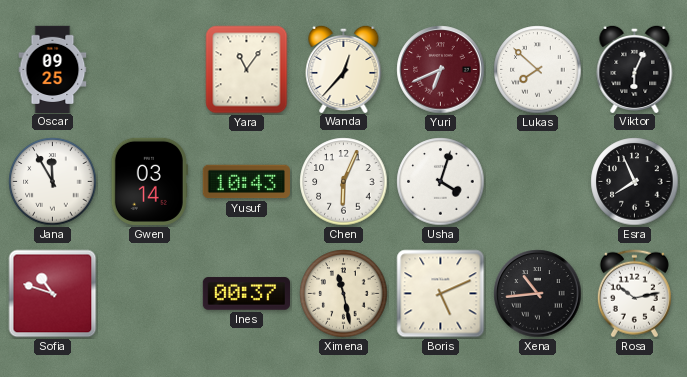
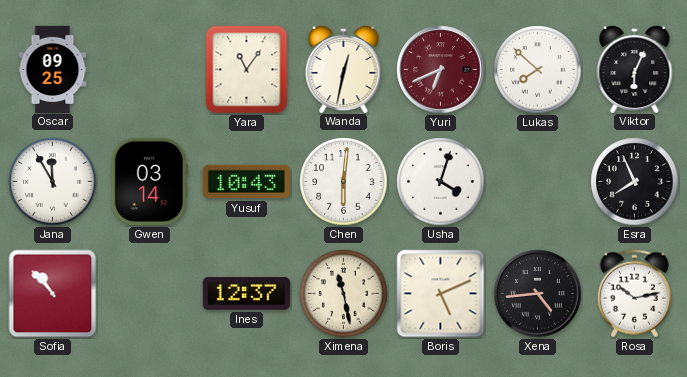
Wanda: 12:37 -> 12:32
Chen: 6:04 -> 6:01
Sofia: 10:48 -> 10:53
Ines: 00:37 -> 12:37
Xena: 10:44 -> 4:44
